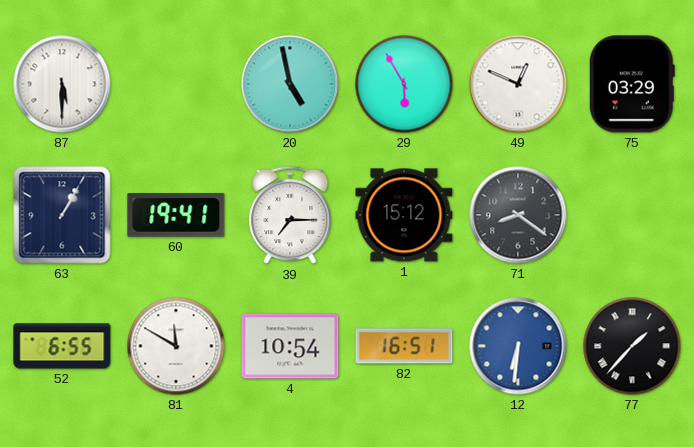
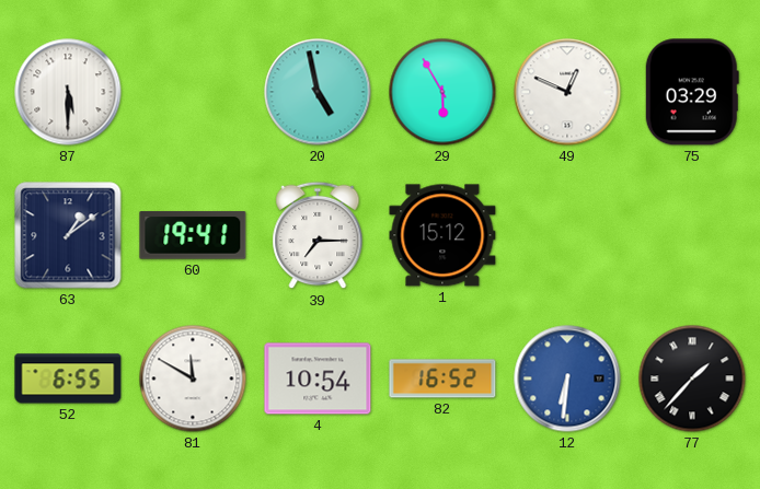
63: 1:05 -> 1:09
71: 8:21 -> none
82: 16:51 -> 16:52
